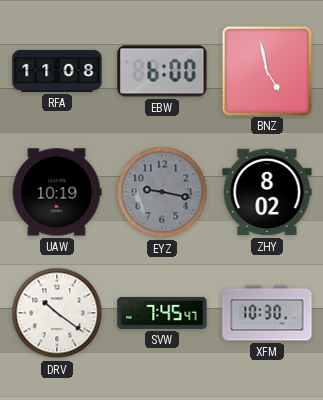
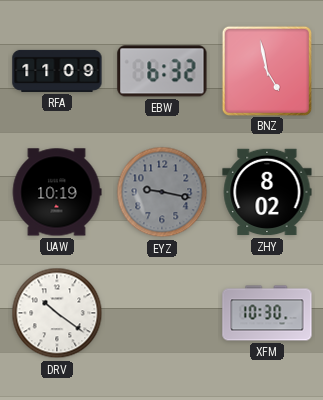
RFA: 11:08 -> 11:09
EBW: 6:00 -> 6:32
SVW: 7:45 -> none
